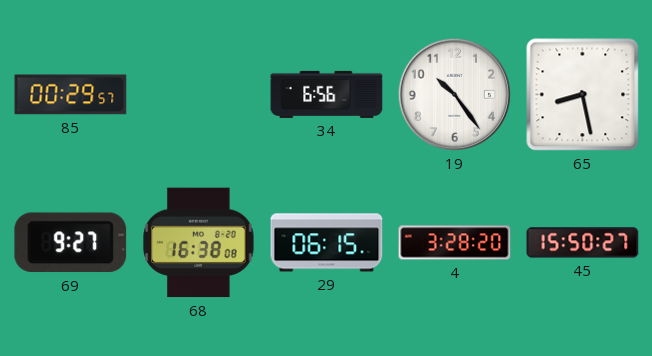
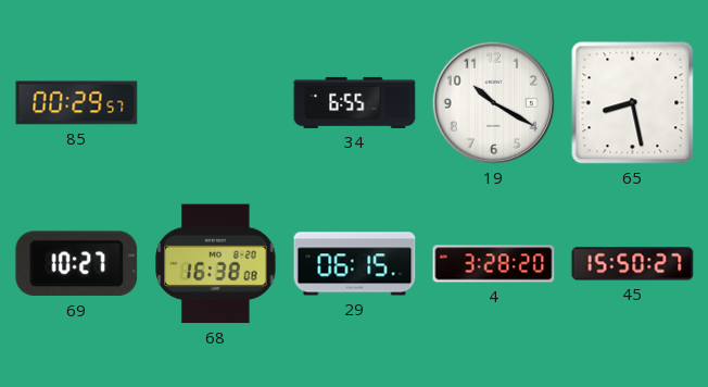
34: 6:56 -> 6:55
19: 10:24 -> 10:20
69: 9:27 -> 10:27
